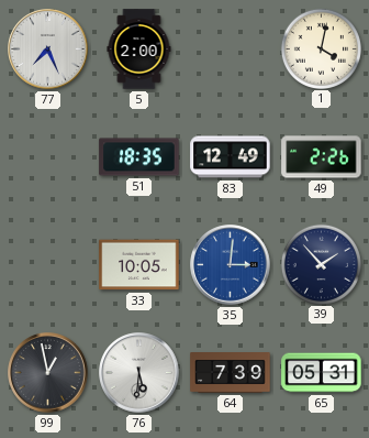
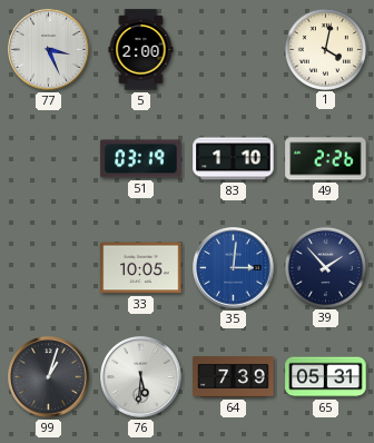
77: 7:26 -> 3:26
51: 18:35 -> 03:19
83: 12:49 -> 1:10
99: 12:58 -> 1:03
